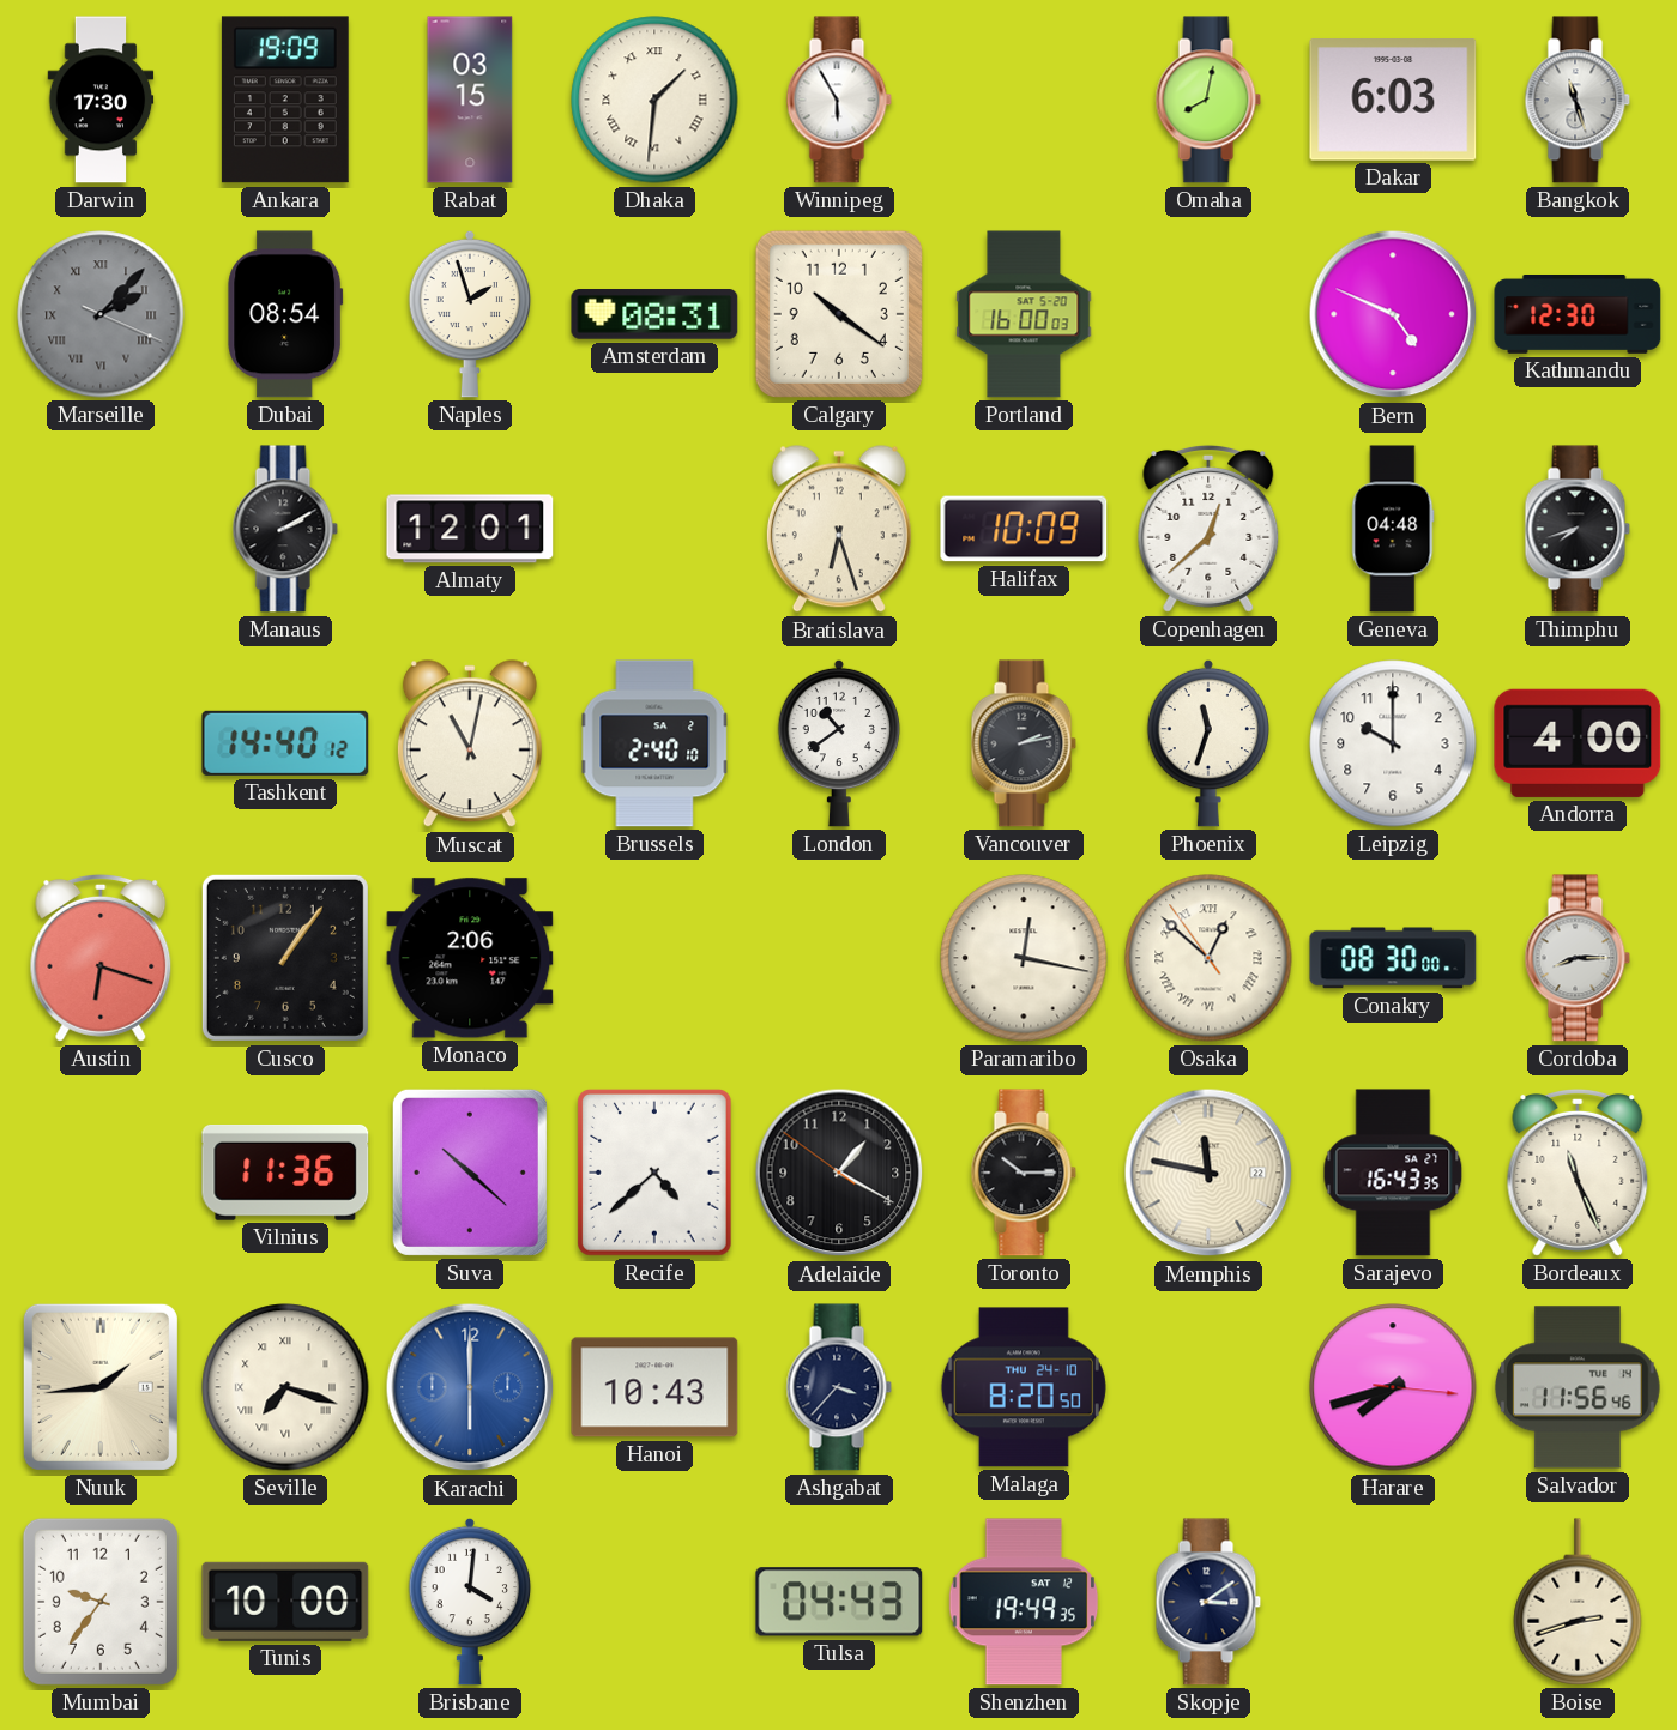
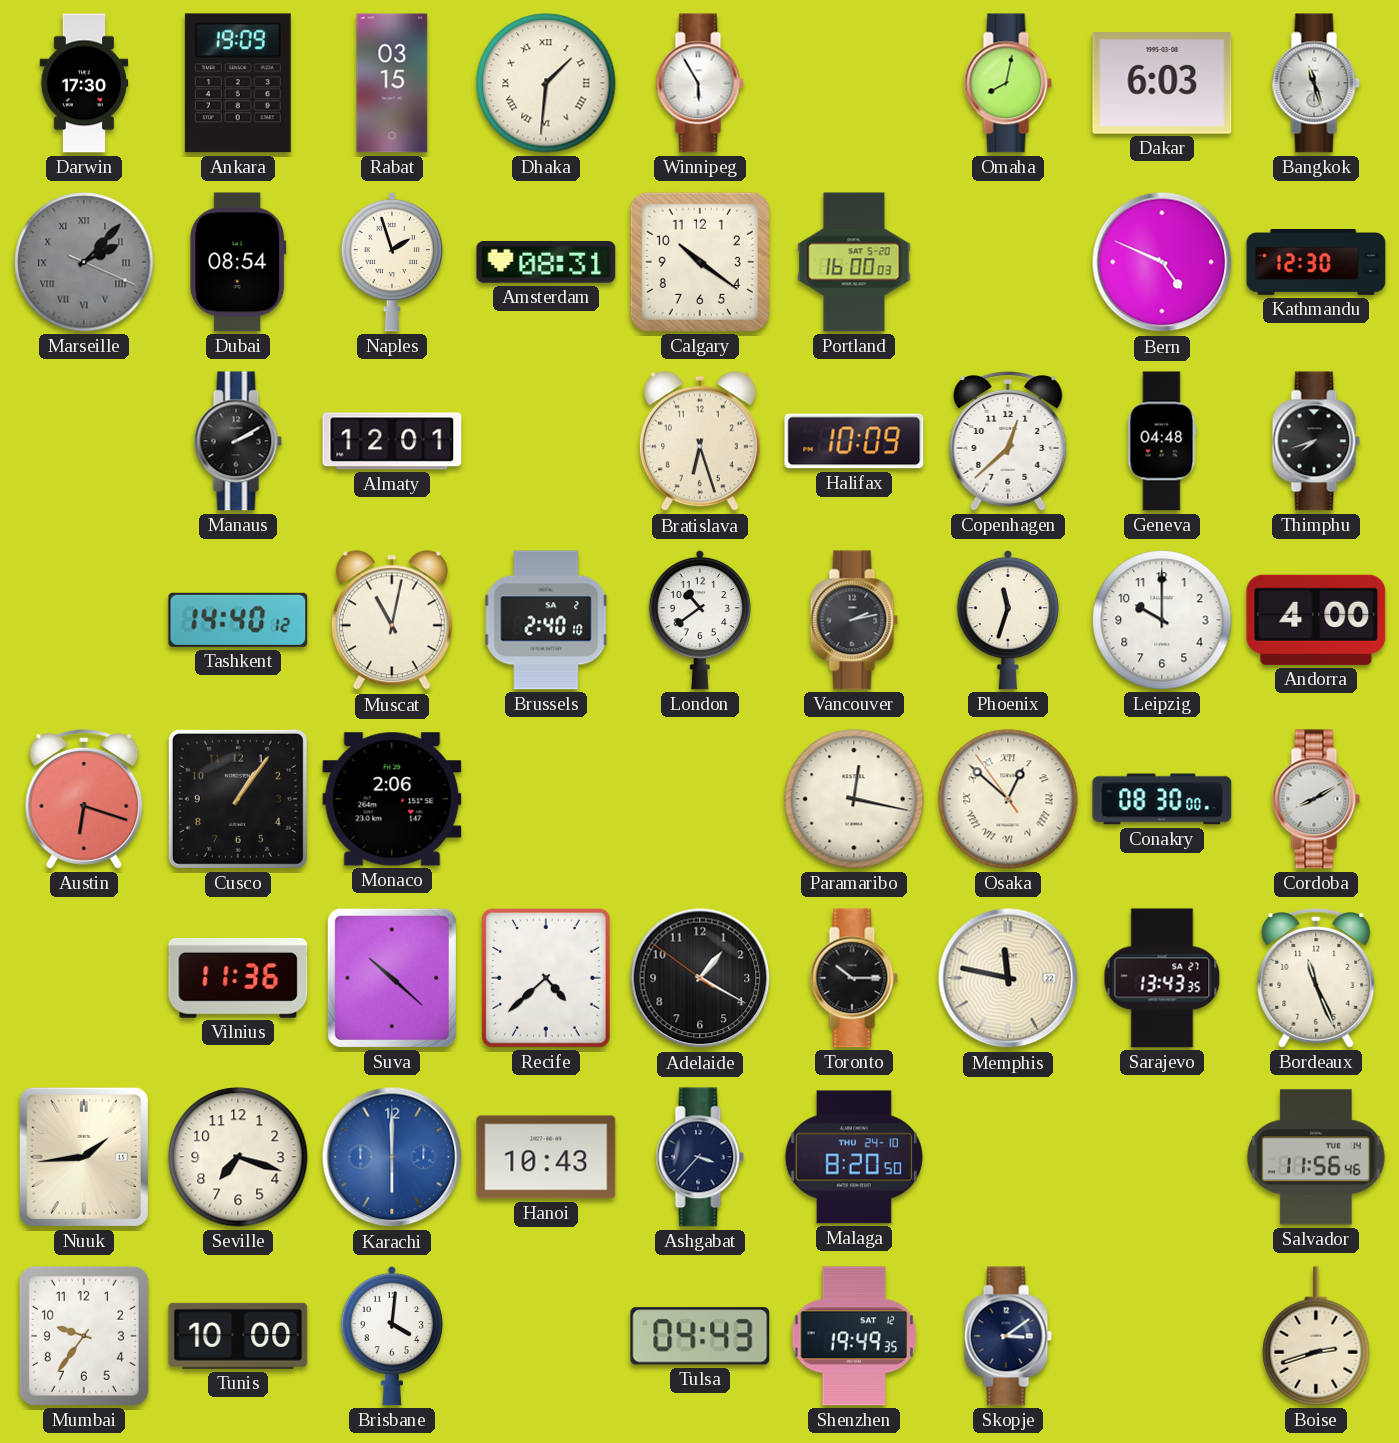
Cordoba: 8:15 -> 8:10
Sarajevo: 16:43 -> 13:43
Seville numerals: Roman -> Arabic
Harare: 7:42 -> none
